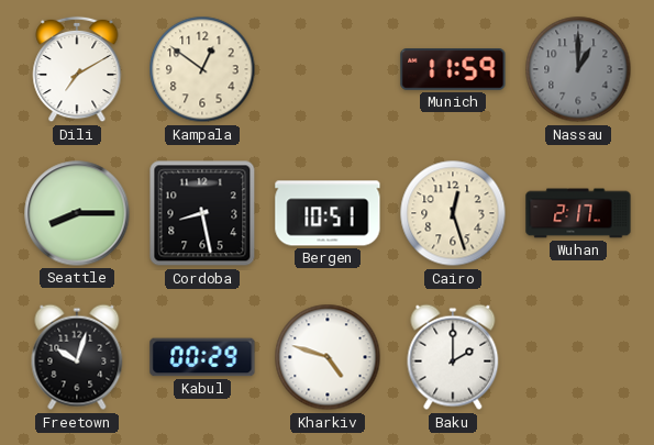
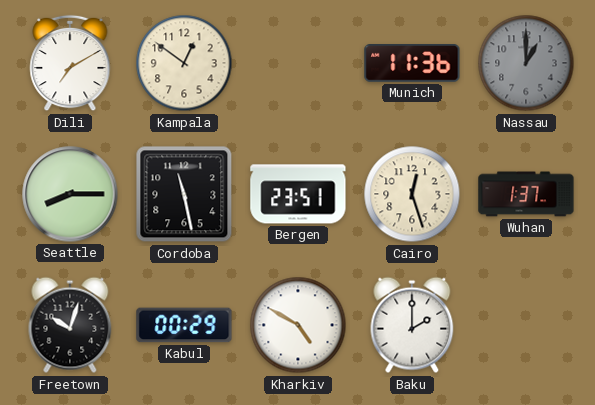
Munich: 11:59 -> 11:36
Cordoba: 8:28 -> 11:28
Bergen: 10:51 -> 23:51
Wuhan: 2:17 -> 1:37
Kharkiv: 4:48 -> 4:50
